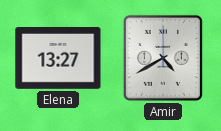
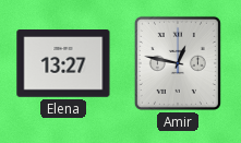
Amir: 4:40 -> 12:47
